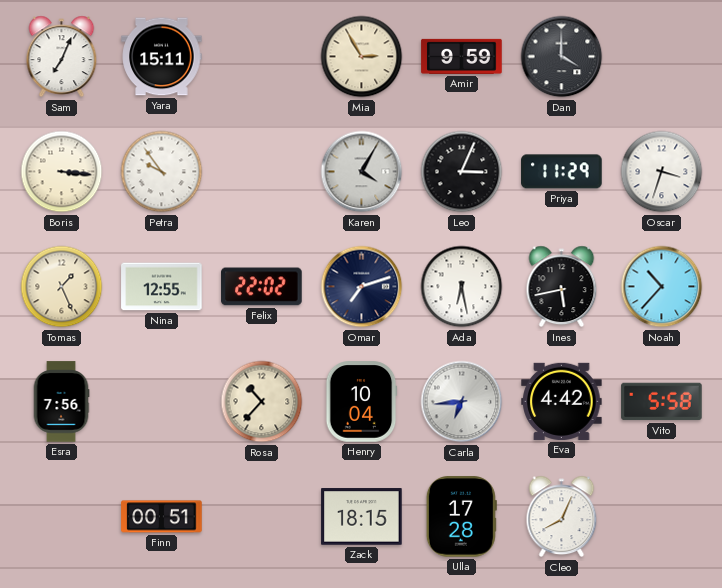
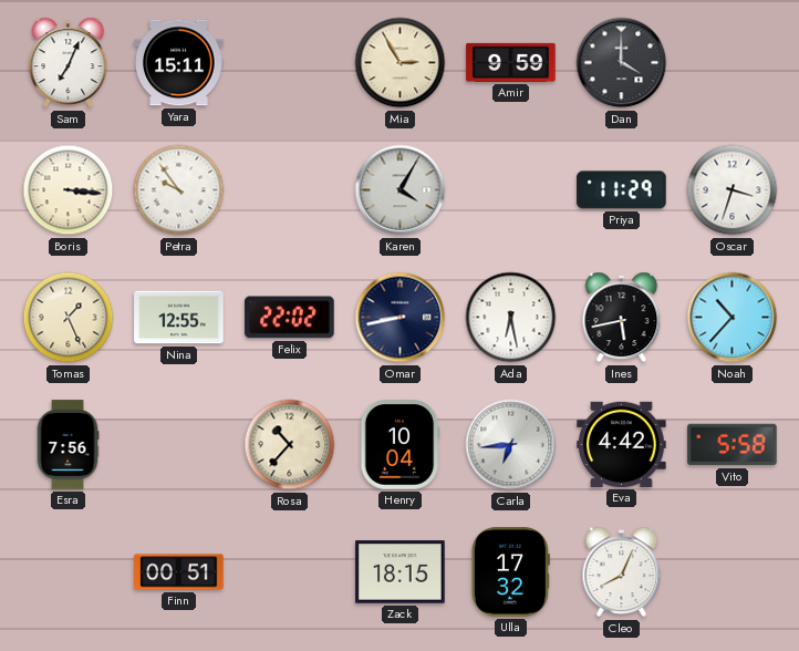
Leo: 3:04 -> none
Omar: 7:12 -> 8:43
Ulla: 17:28 -> 17:32
